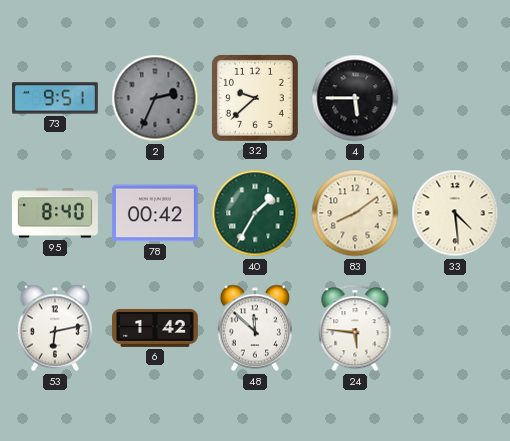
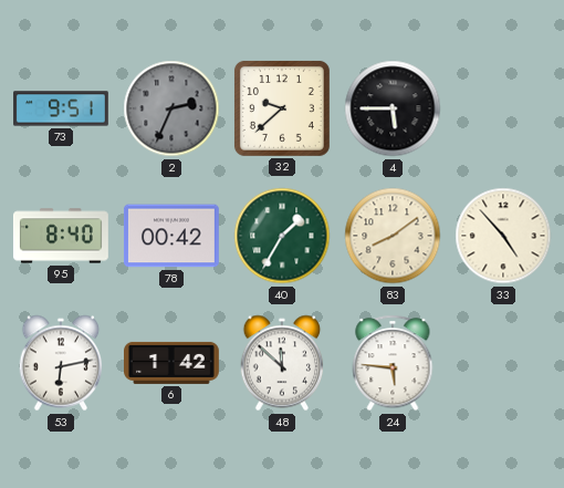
33: 4:29 -> 4:53
